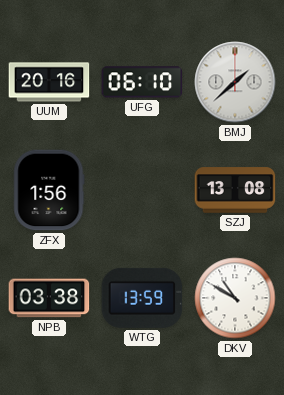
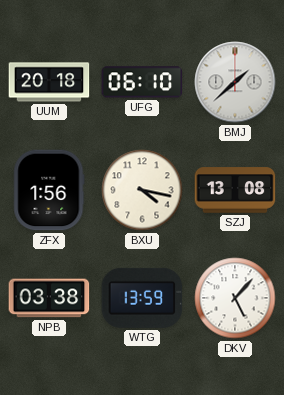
UUM: 20:16 -> 20:18
BXU: none -> 4:17
DKV: 10:50 -> 5:07
